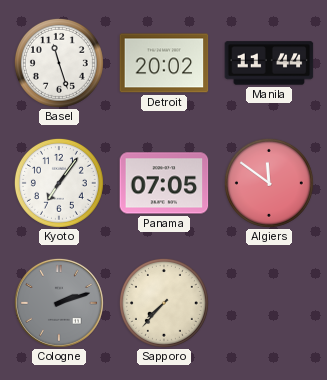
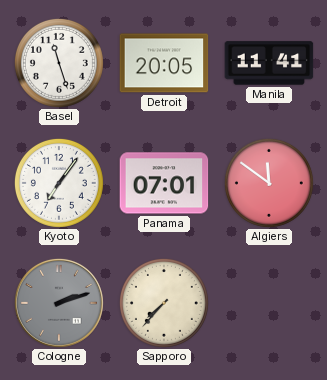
Detroit: 20:02 -> 20:05
Manila: 11:44 -> 11:41
Panama: 07:05 -> 07:01
